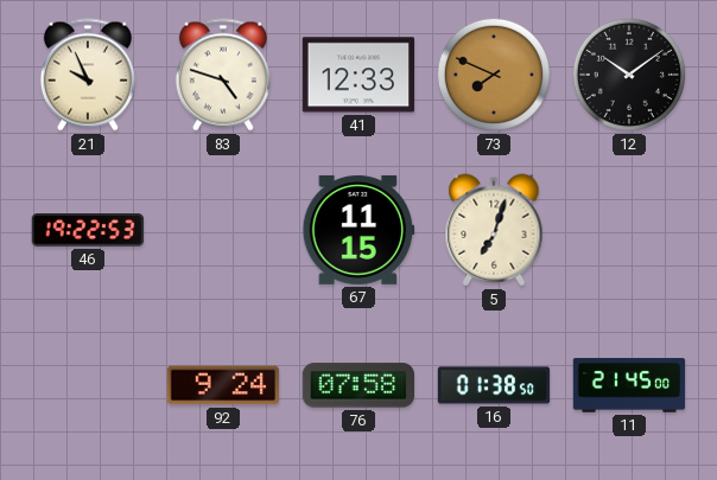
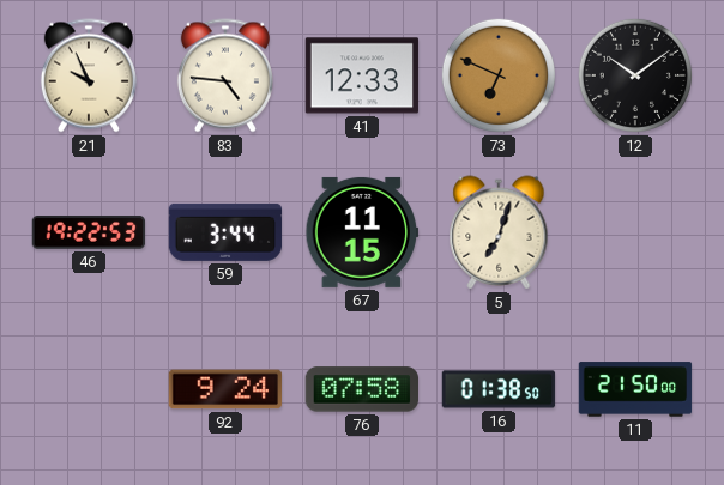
83: 4:48 -> 4:46
73: 7:49 -> 6:49
59: none -> 3:44
11: 21:45 -> 21:50
